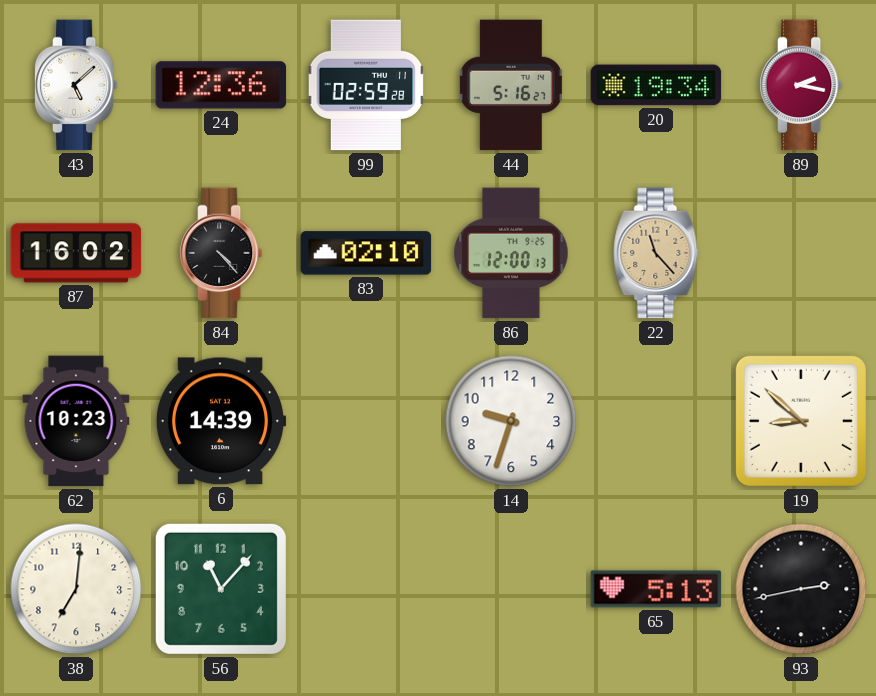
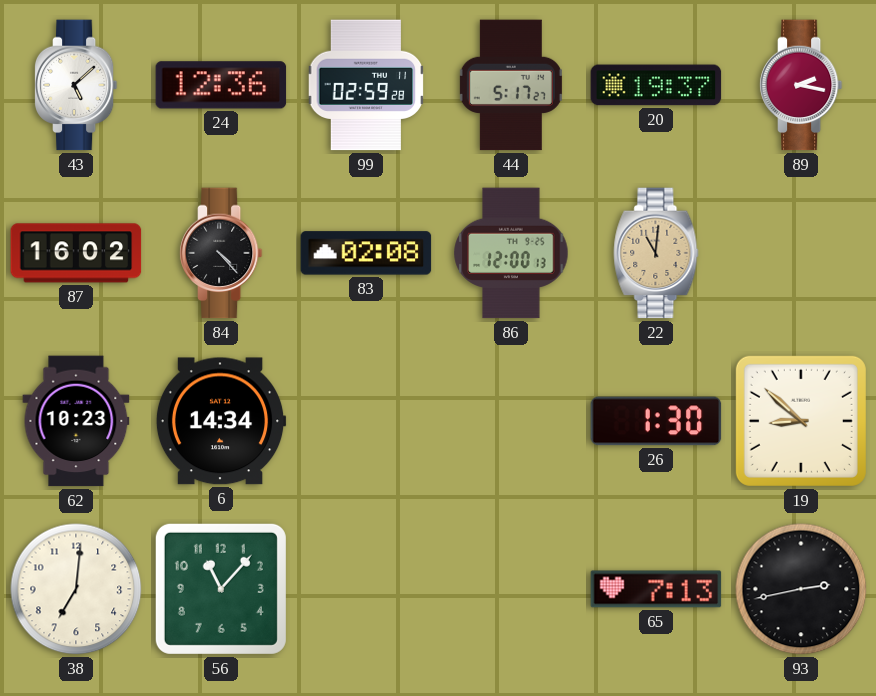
44: 5:16 -> 5:17
20: 19:34 -> 19:37
83: 02:10 -> 02:08
22: 11:23 -> 11:01
6: 14:39 -> 14:34
14: 9:33 -> none
26: none -> 1:30
65: 5:13 -> 7:13
